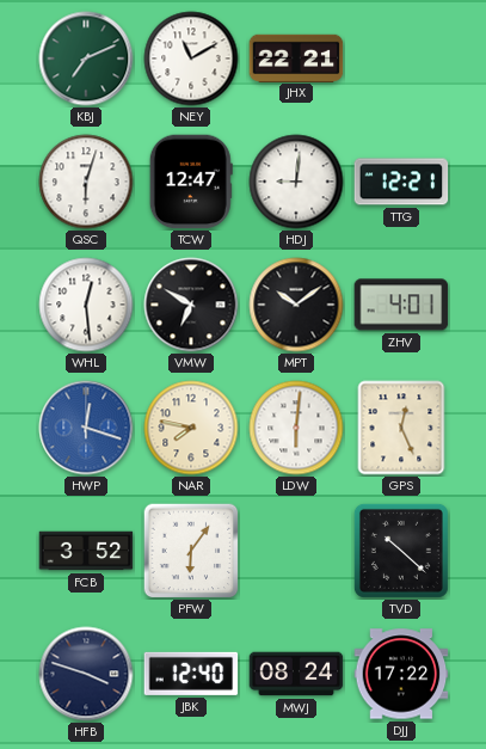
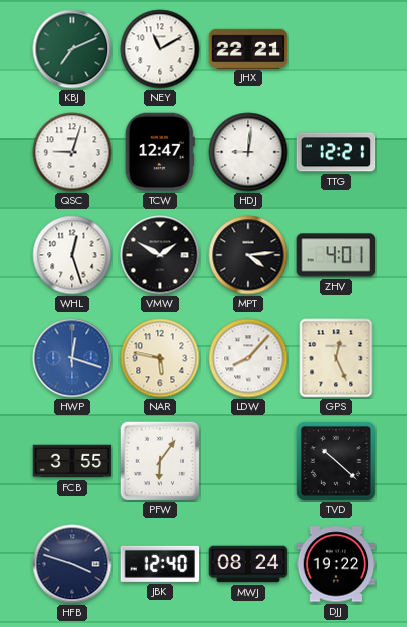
QSC: 6:03 -> 9:03
WHL: 12:29 -> 12:27
VMW: 6:50 -> 1:50
MPT: 10:09 -> 4:14
NAR: 7:47 -> 5:47
LDW: 6:01 -> 8:07
FCB: 3:52 -> 3:55
DJJ: 17:22 -> 19:22
